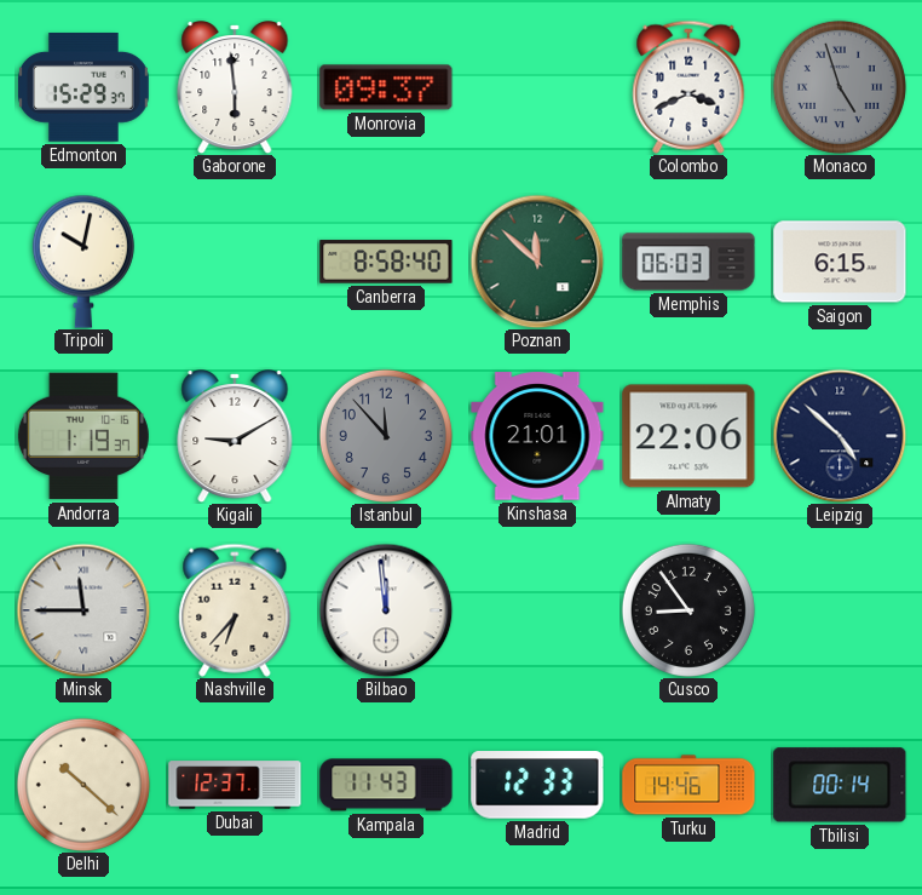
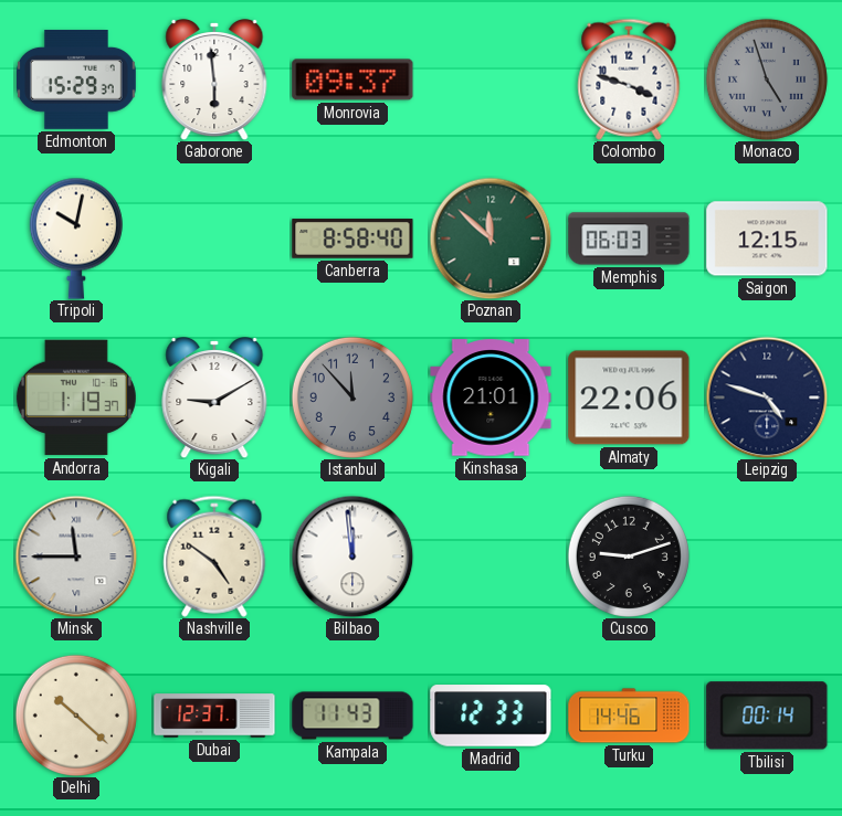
Colombo: 3:41 -> 3:48
Saigon: 6:15 -> 12:15
Leipzig: 4:52 -> 4:48
Nashville: 6:37 -> 4:51
Cusco: 8:54 -> 9:12
